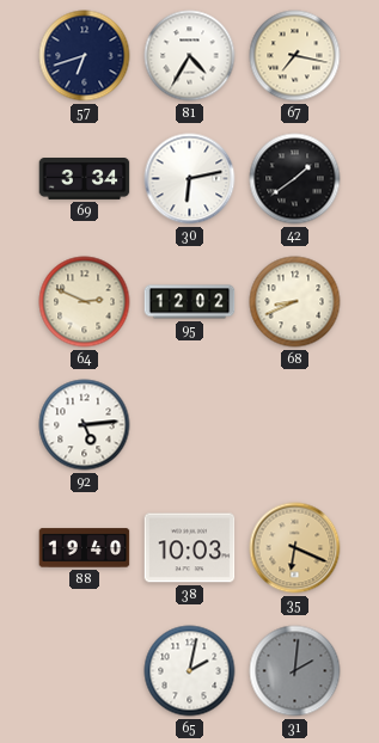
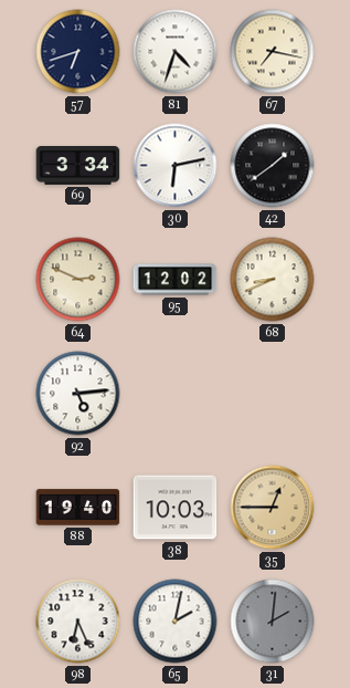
81: 4:35 -> 4:33
35: 6:19 -> 12:45
98: none -> 6:26
